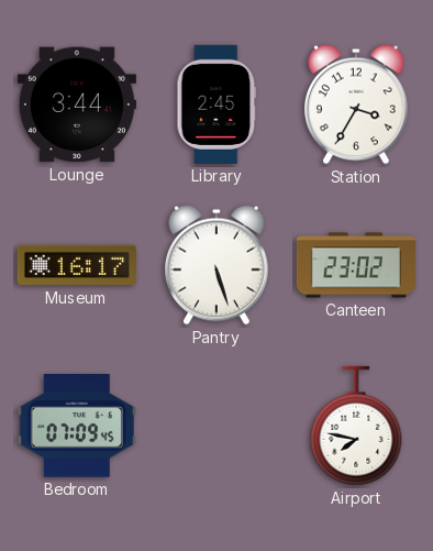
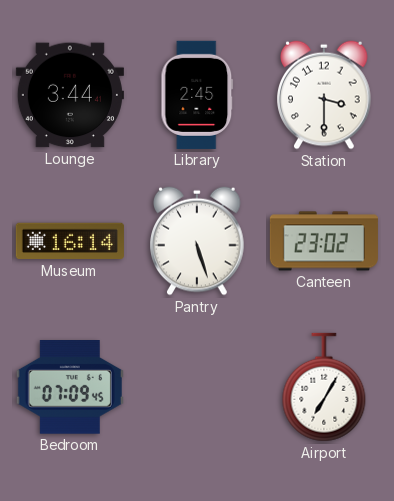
Station: 3:35 -> 3:30
Museum: 16:17 -> 16:14
Airport: 7:47 -> 7:05
